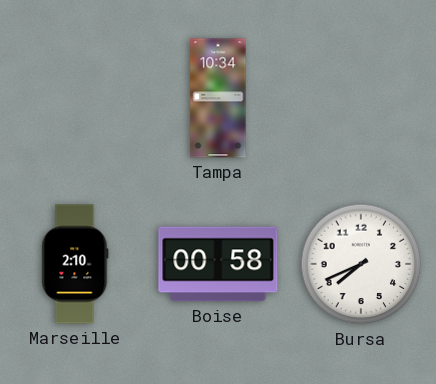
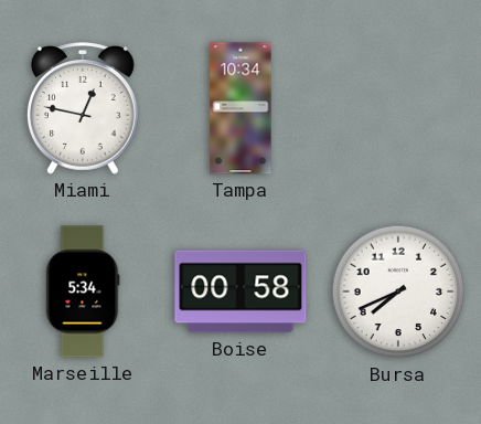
Miami: none -> 12:47
Marseille: 2:10 -> 5:34
